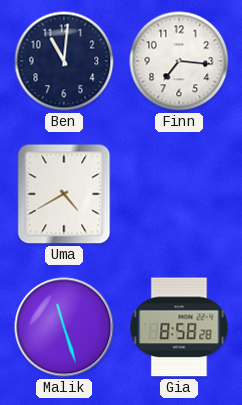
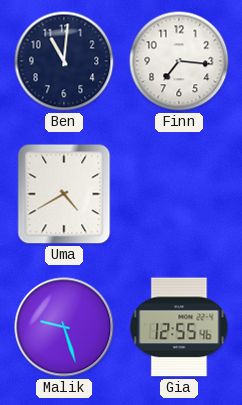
Malik: 11:27 -> 9:27
Gia: 8:58 -> 12:55
